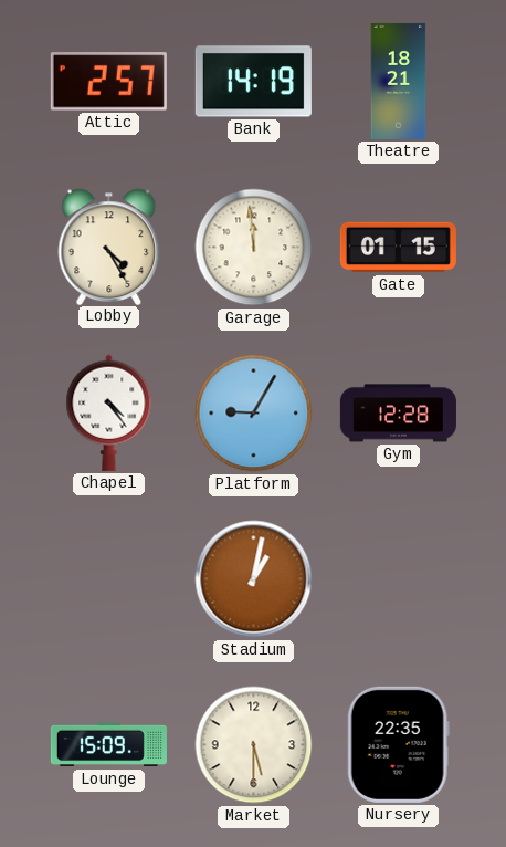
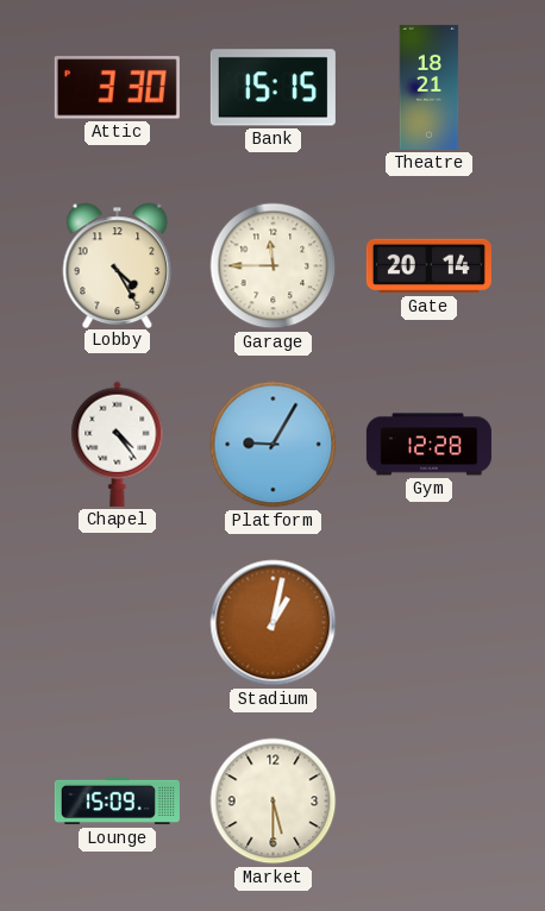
Attic: 2:57 -> 3:30
Bank: 14:19 -> 15:15
Garage: 11:59 -> 11:45
Gate: 01:15 -> 20:14
Nursery: 22:35 -> none
